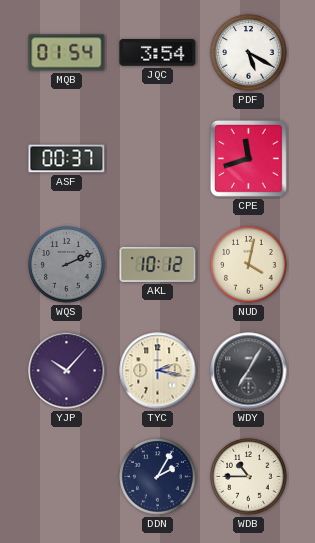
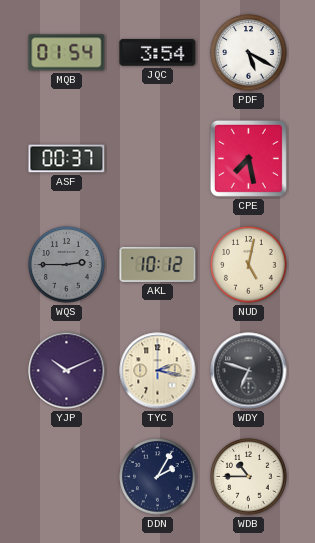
CPE: 11:42 -> 7:28
WQS: 2:11 -> 2:45
NUD: 4:02 -> 5:02
YJP: 10:07 -> 10:11
WDY: 7:05 -> 6:48
